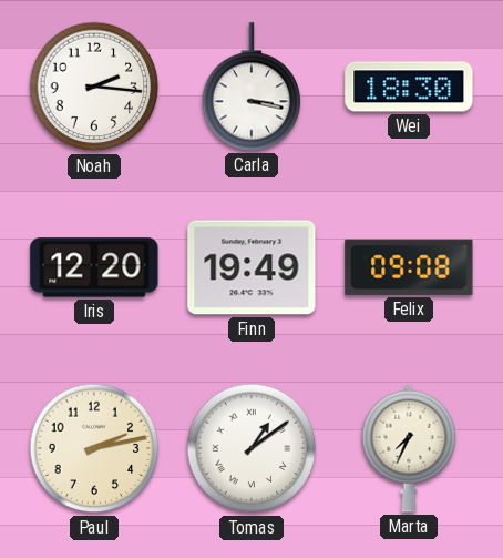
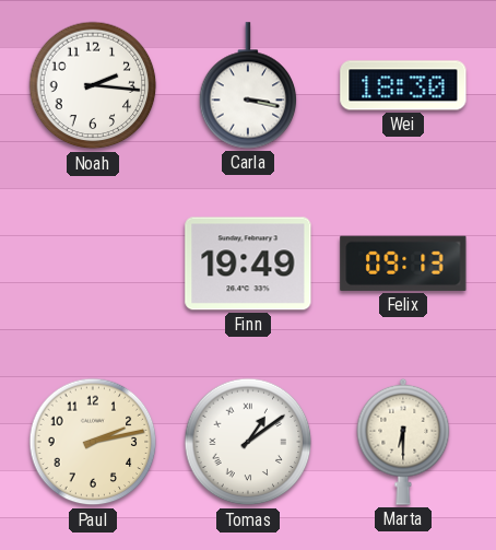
Iris: 12:20 -> none
Felix: 09:08 -> 09:13
Marta: 7:34 -> 6:30
